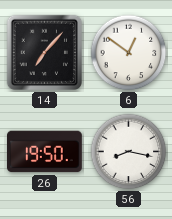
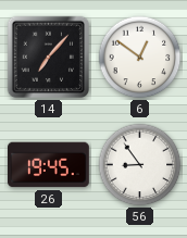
26: 19:50 -> 19:45
56: 8:17 -> 8:54
